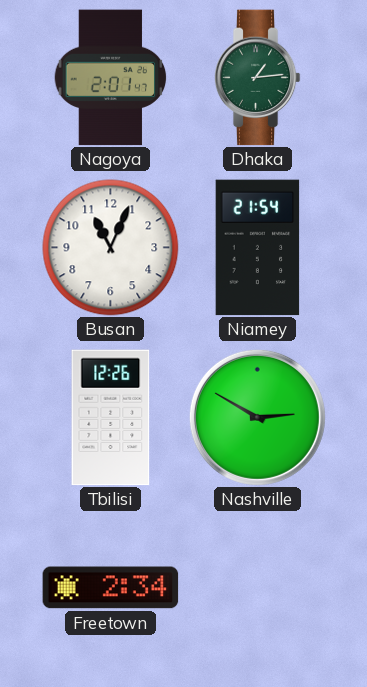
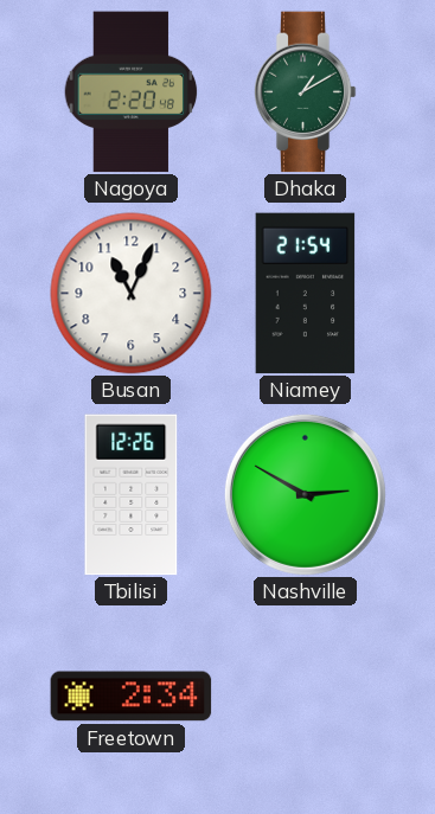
Nagoya: 2:01 -> 2:20
Dhaka: 1:14 -> 1:10
